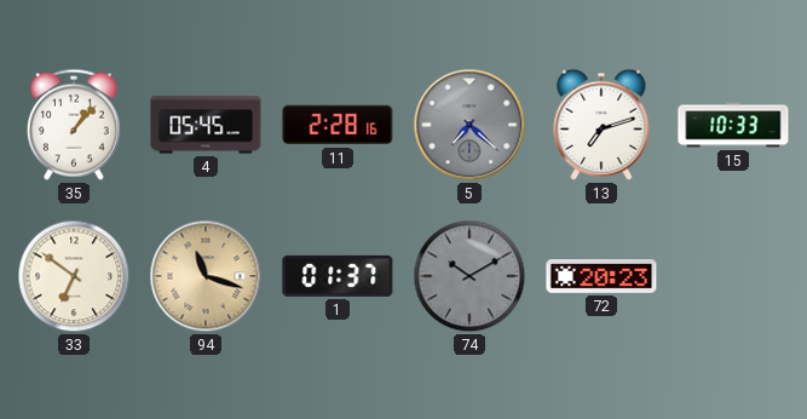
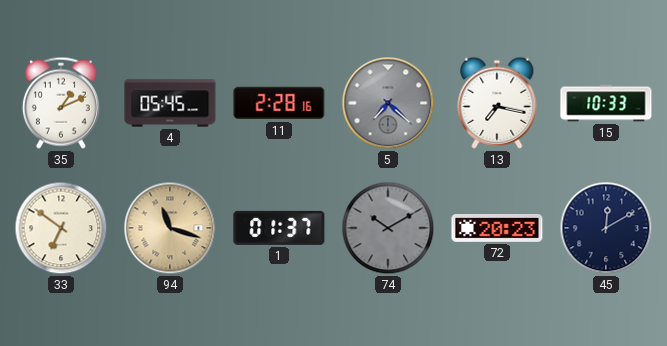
35: 1:07 -> 1:11
13: 7:12 -> 7:17
45: none -> 12:10
